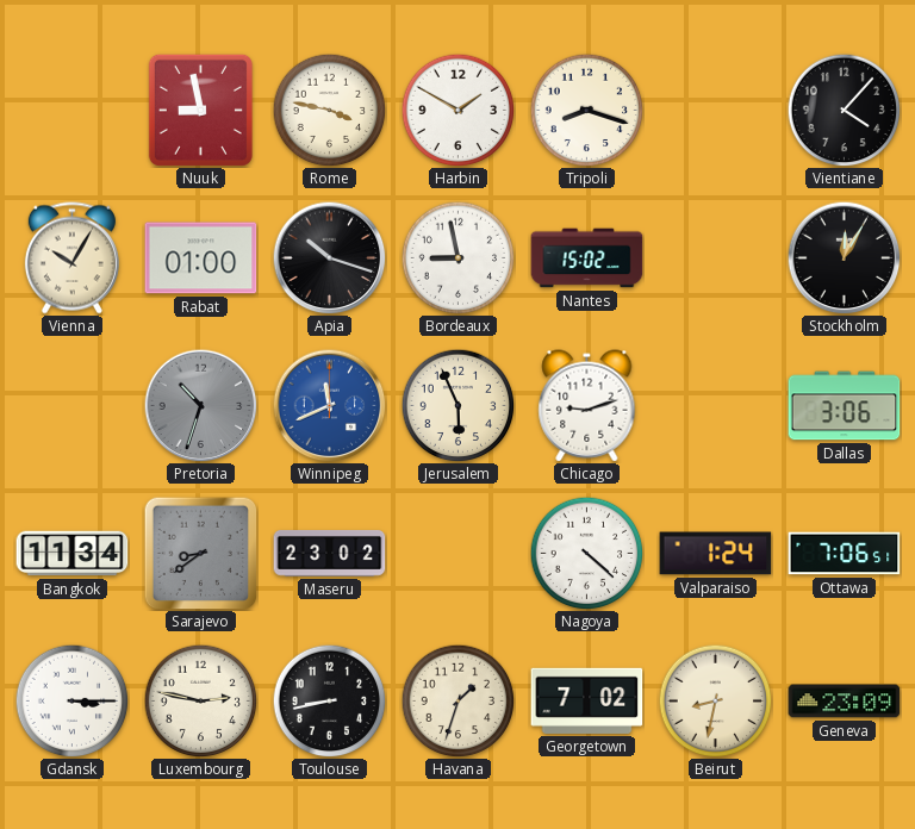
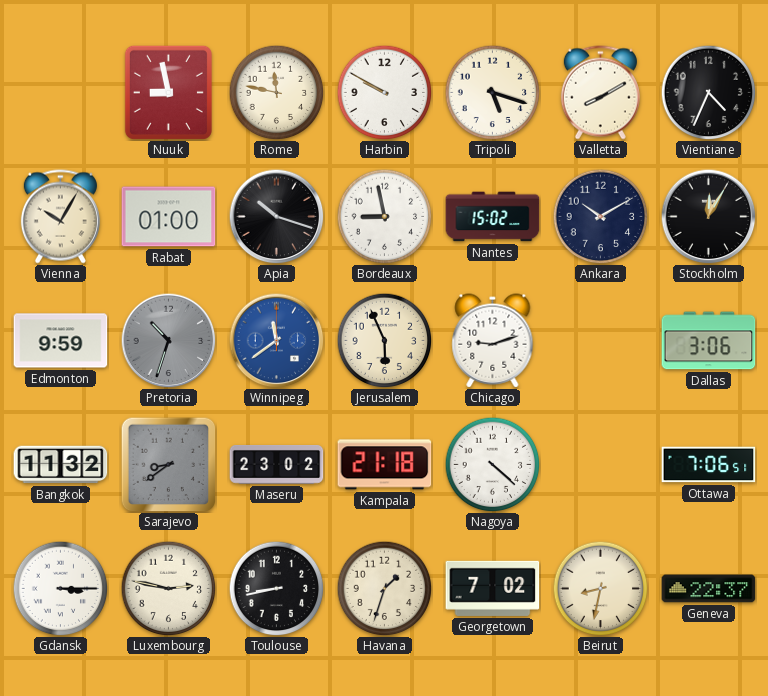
Rome: 3:47 -> 11:47
Harbin: 1:50 -> 9:50
Tripoli: 8:18 -> 5:18
Valletta: none -> 8:10
Vientiane: 4:07 -> 4:34
Ankara: none -> 10:10
Edmonton: none -> 9:59
Winnipeg: 11:41 -> 11:39
Bangkok: 11:34 -> 11:32
Kampala: none -> 21:18
Valparaiso: 1:24 -> none
Geneva: 23:09 -> 22:37
